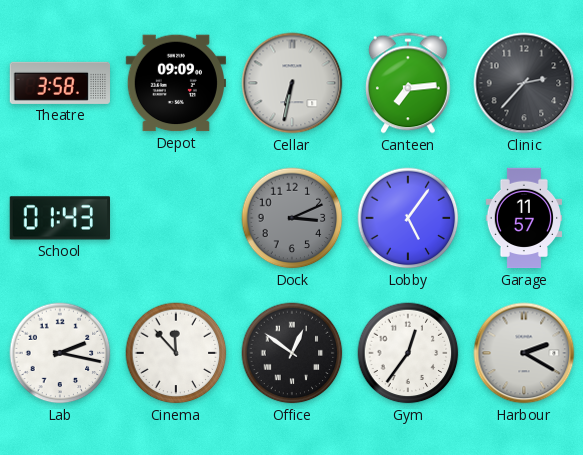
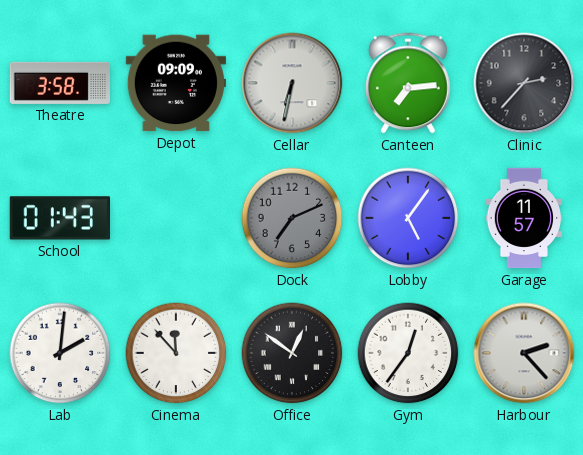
Dock: 3:11 -> 7:11
Lab: 2:17 -> 2:01
Harbour: 2:20 -> 2:23
